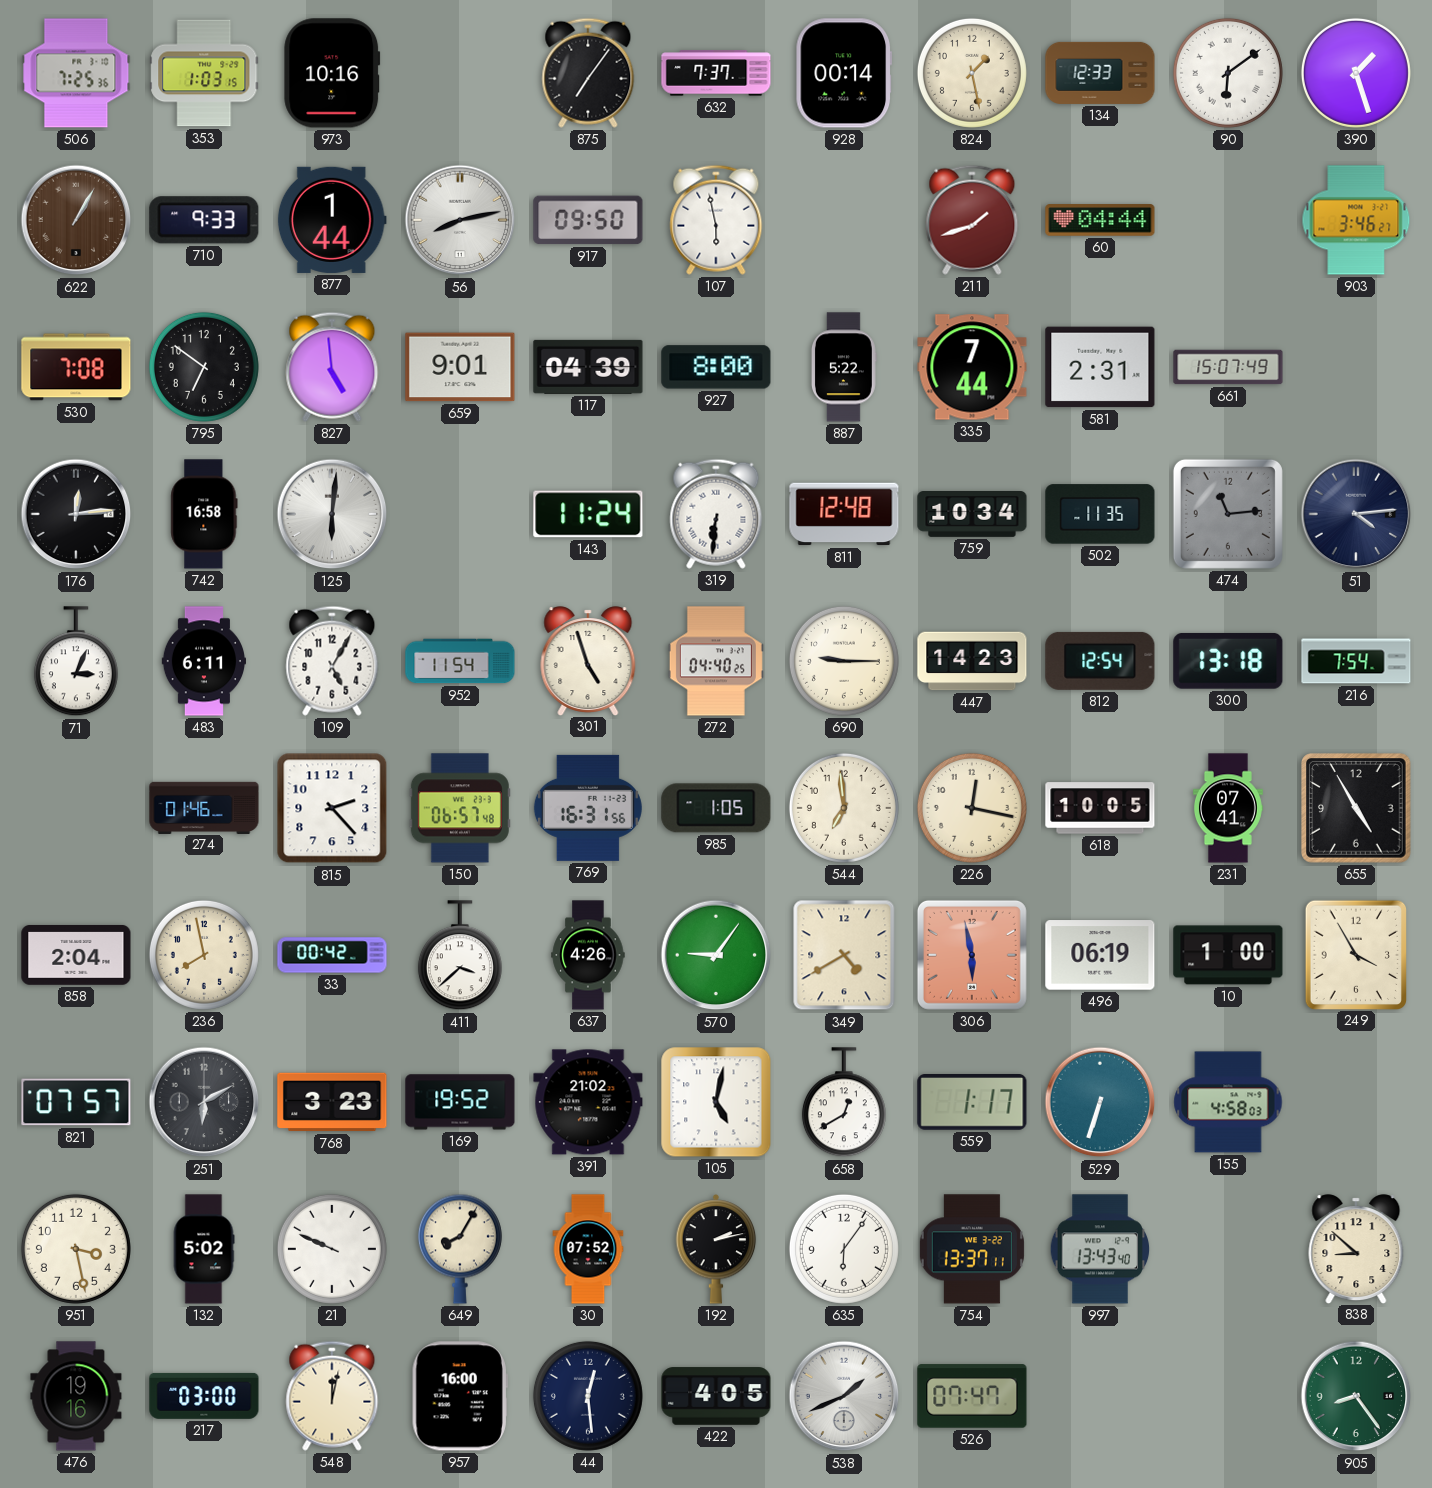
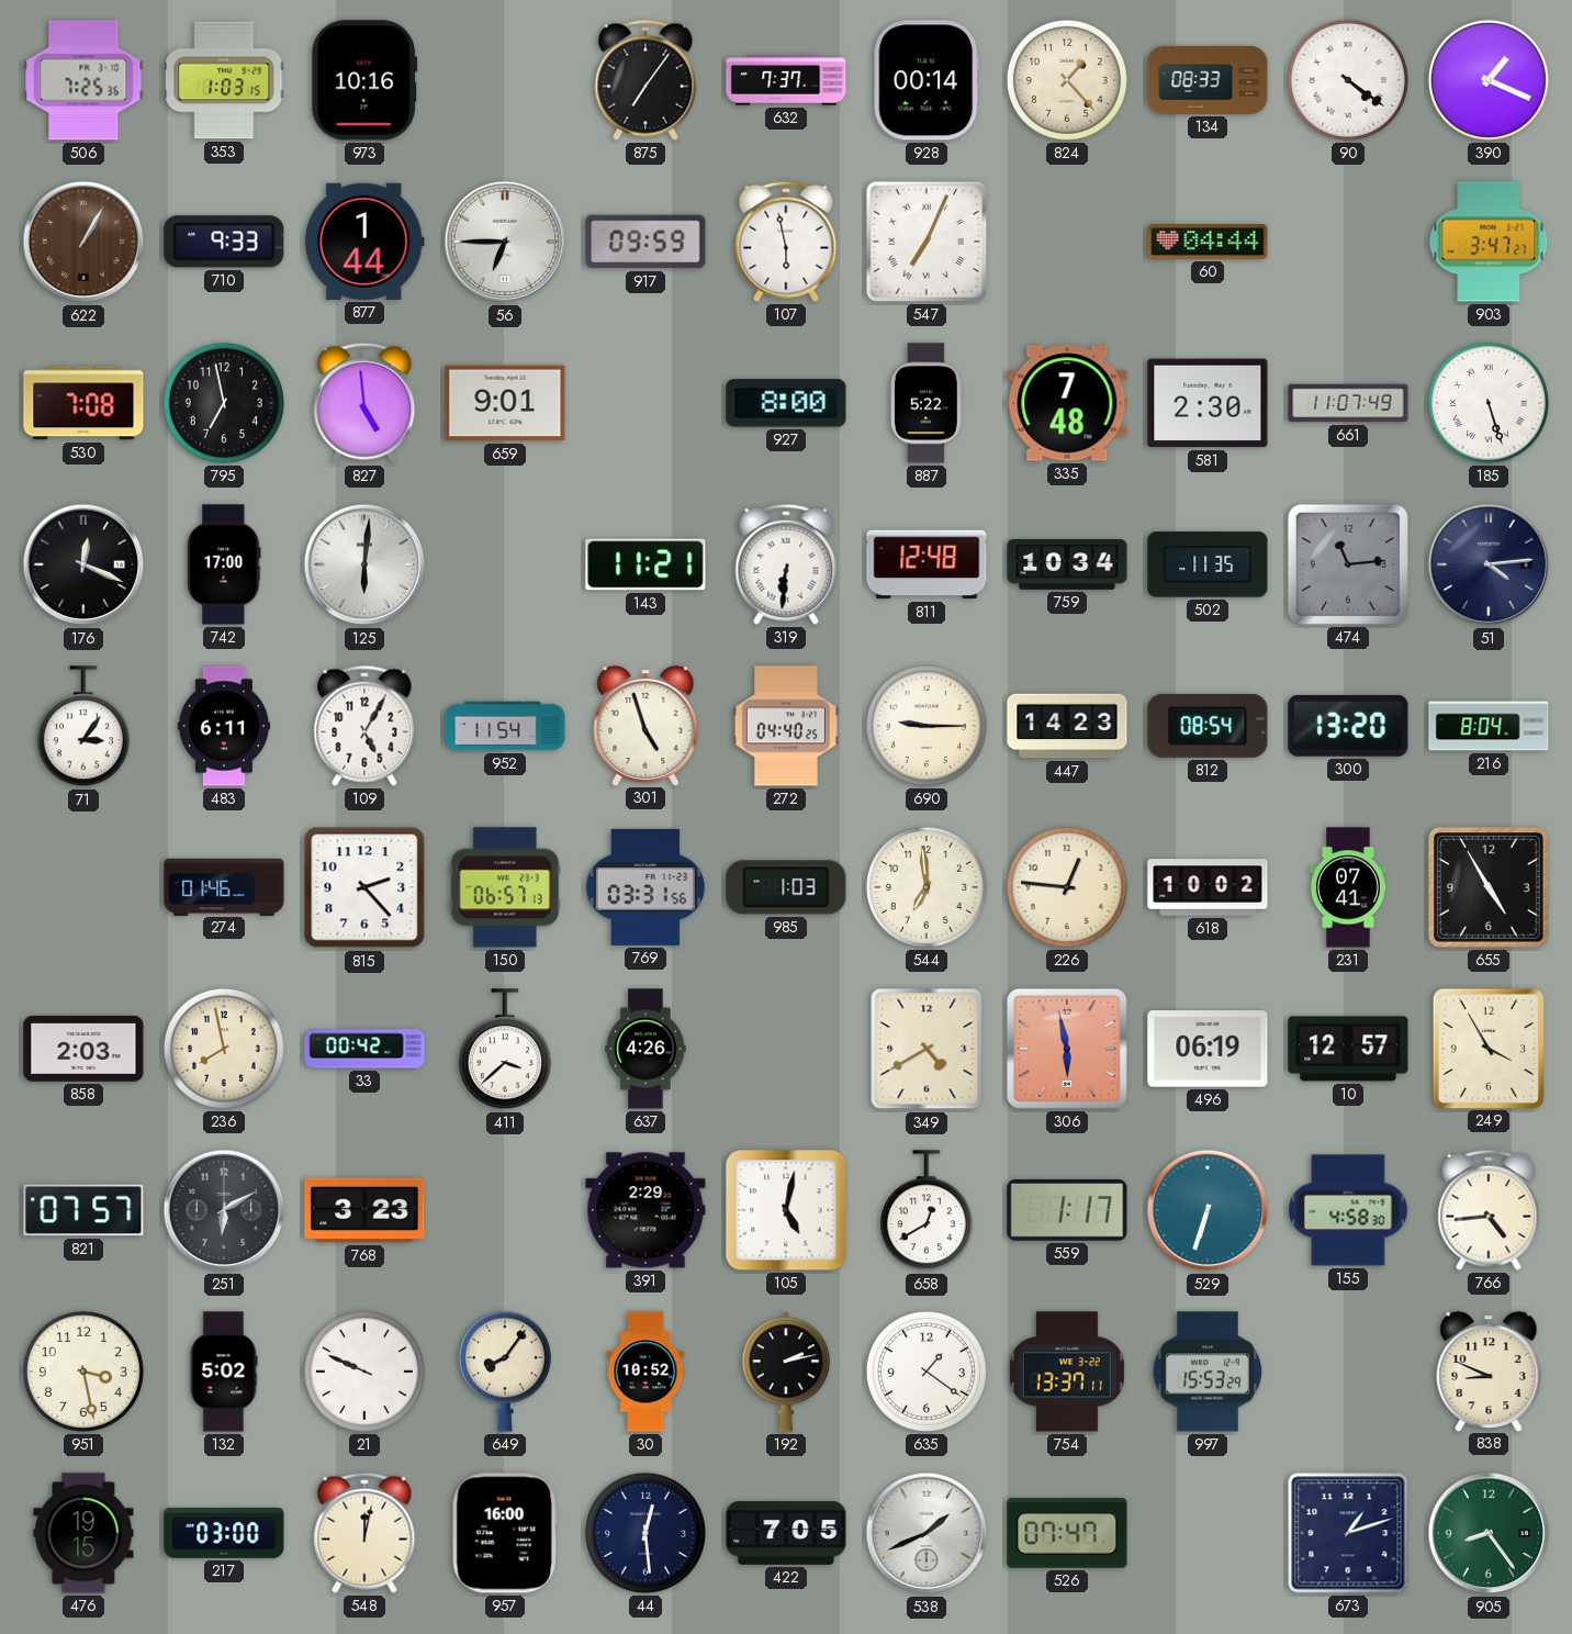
824: 1:28 -> 1:23
134: 12:33 -> 08:33
90: 6:09 -> 4:21
390: 1:27 -> 1:19
56: 8:13 -> 6:45
917: 09:50 -> 09:59
547: none -> 7:04
211: 1:42 -> none
903: 3:46 -> 3:47
795: 6:51 -> 6:58
117: 04:39 -> none
335: 7:44 -> 7:48
581: 2:31 -> 2:30
661: 15:07 -> 11:07
185: none -> 5:27
176: 12:14 -> 12:19
742: 16:58 -> 17:00
143: 11:24 -> 11:21
71: 3:04 -> 3:06
812: 12:54 -> 08:54
300: 13:18 -> 13:20
216: 7:54 -> 8:04
150: 06:57:48 -> 06:57:13
769: 16:31 -> 03:31
985: 1:05 -> 1:03
226: 12:17 -> 12:46
618: 10:05 -> 10:02
858: 2:04 -> 2:03
570: 9:06 -> none
10: 1:00 -> 12:57
169: 19:52 -> none
391: 21:02 -> 2:29
155: 4:58:03 -> 4:58:30
766: none -> 4:44
649: 8:05 -> 8:06
30: 07:52 -> 10:52
635: 6:06 -> 1:21
997: 13:43 -> 15:53
838: 8:52 -> 8:49
476: 19:16 -> 19:15
422: 4:05 -> 7:05
673: none -> 1:12
